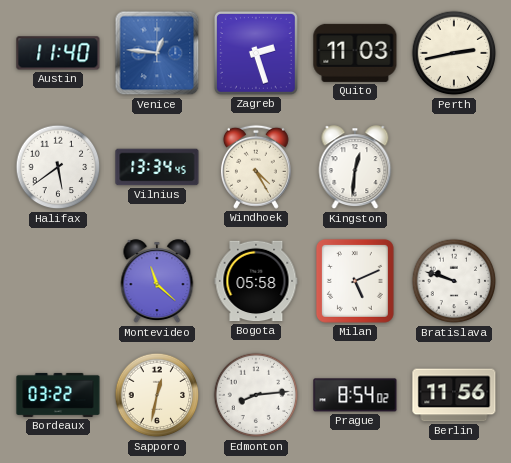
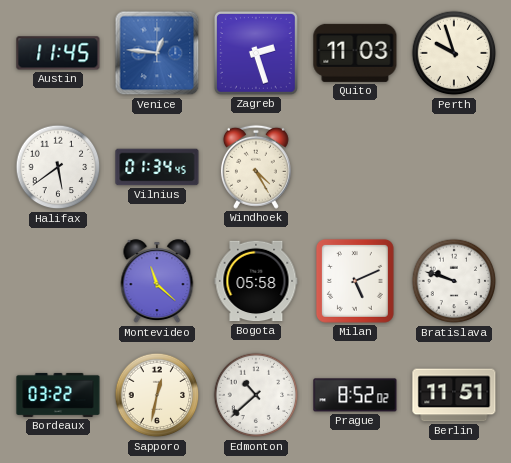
Austin: 11:40 -> 11:45
Perth: 2:43 -> 9:57
Vilnius: 13:34 -> 01:34
Kingston: 12:31 -> none
Edmonton: 8:14 -> 10:38
Prague: 8:54 -> 8:52
Berlin: 11:56 -> 11:51
